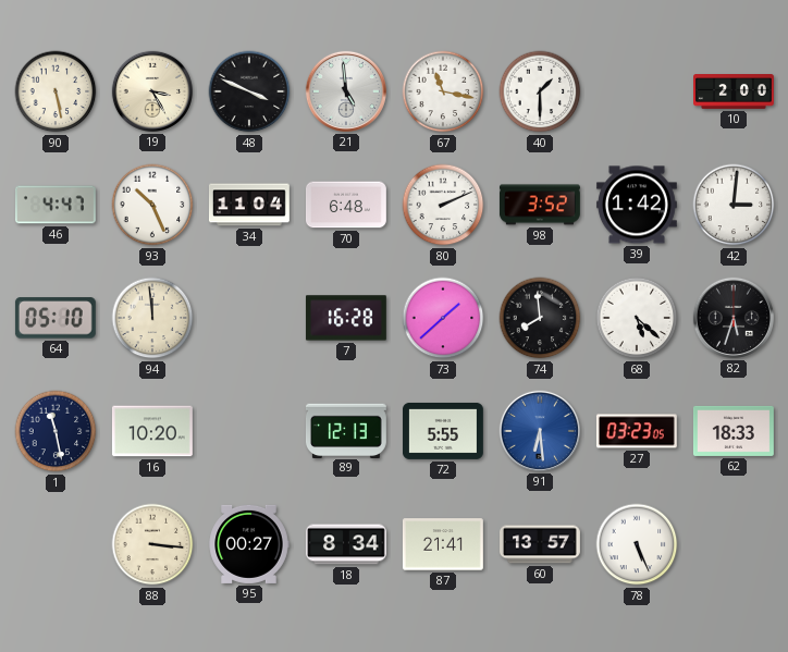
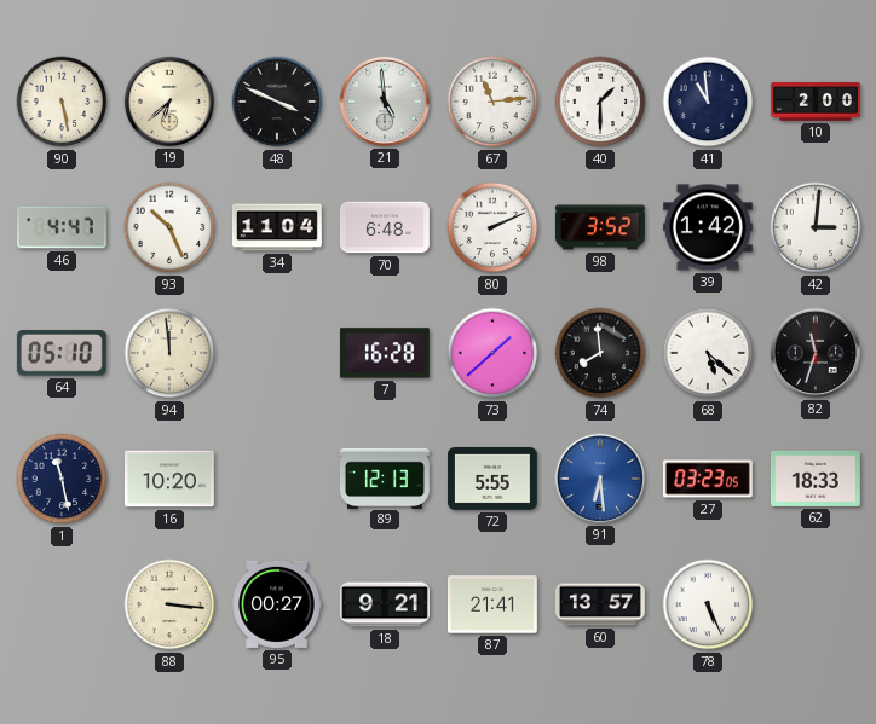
19: 3:25 -> 6:38
67: 11:17 -> 11:14
41: none -> 10:59
82: 5:33 -> 11:33
18: 8:34 -> 9:21
